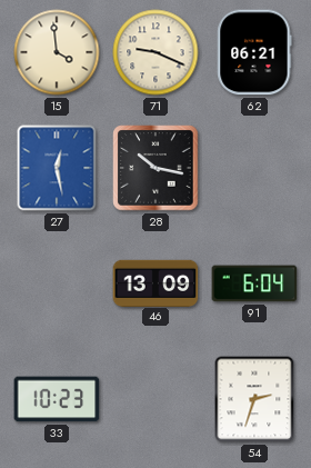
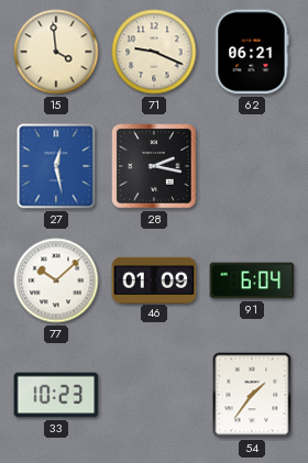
28: 10:17 -> 2:17
77: none -> 10:08
46: 13:09 -> 01:09
54: 2:33 -> 1:36
